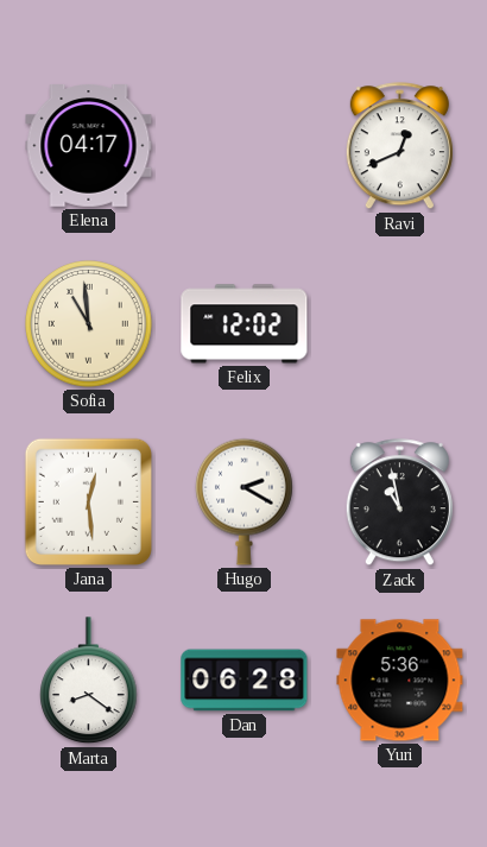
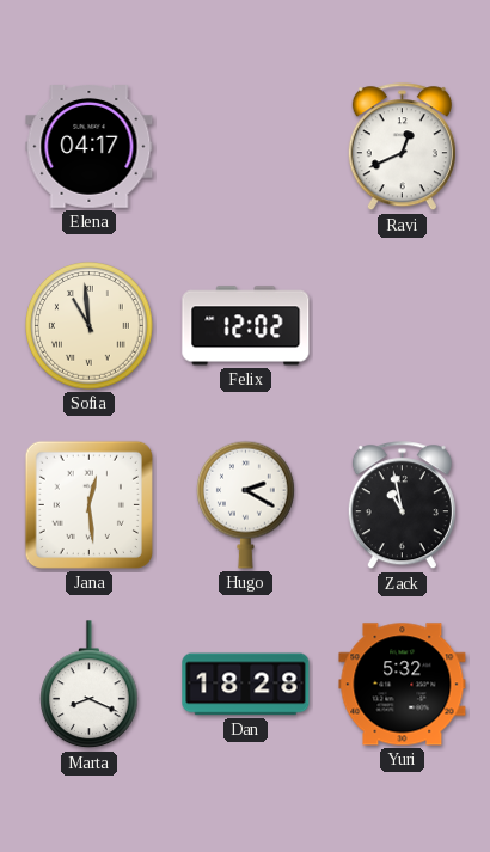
Marta: 8:21 -> 8:19
Dan: 06:28 -> 18:28
Yuri: 5:36 -> 5:32
